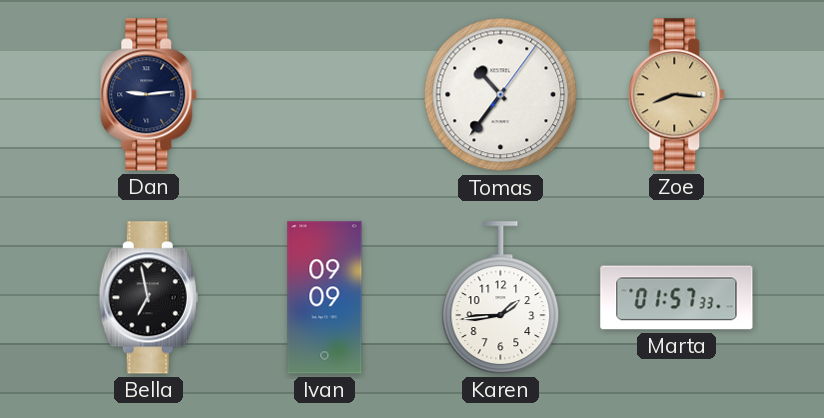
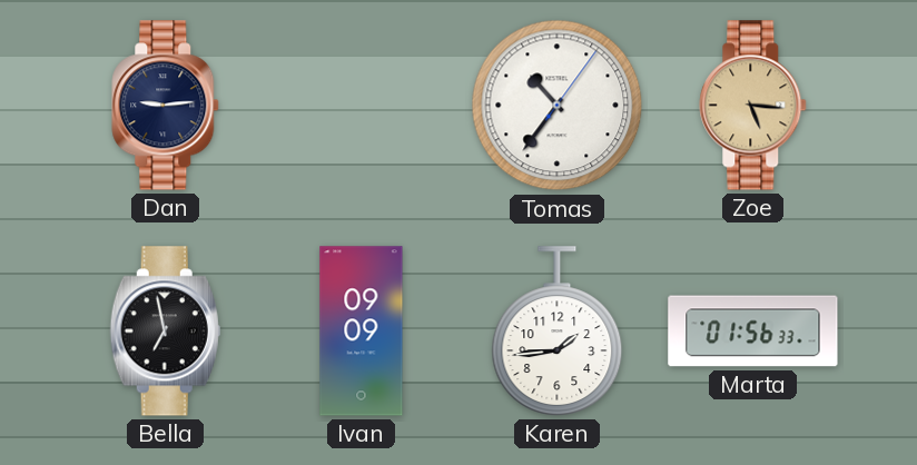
Zoe: 8:16 -> 5:16
Marta: 01:57 -> 01:56
